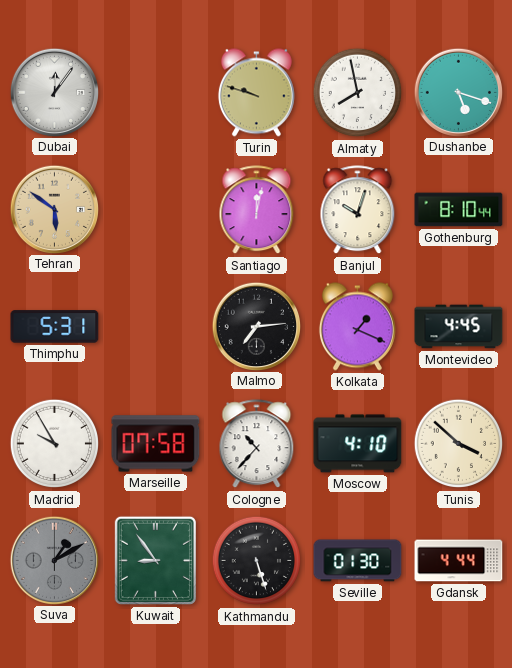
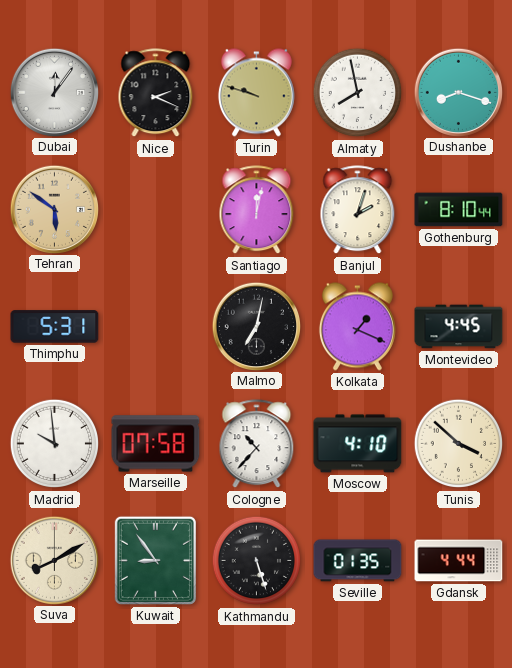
Nice: none -> 2:19
Dushanbe: 5:18 -> 8:18
Banjul: 10:03 -> 2:03
Malmo: 7:14 -> 7:02
Madrid: 9:55 -> 9:59
Suva: 1:10 -> 8:10
Suva dial: grey -> cream
Seville: 01:30 -> 01:35
